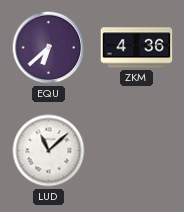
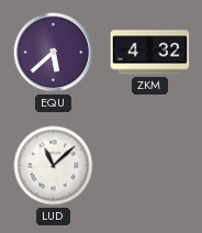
EQU: 6:38 -> 5:38
ZKM: 4:36 -> 4:32
